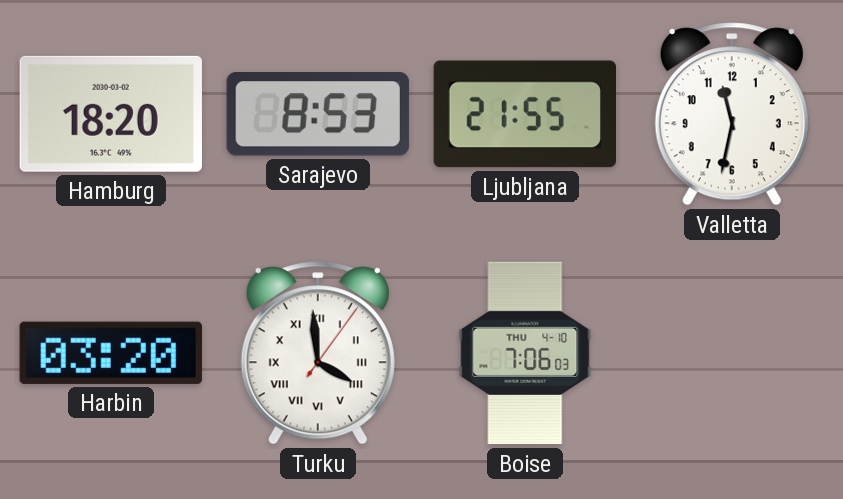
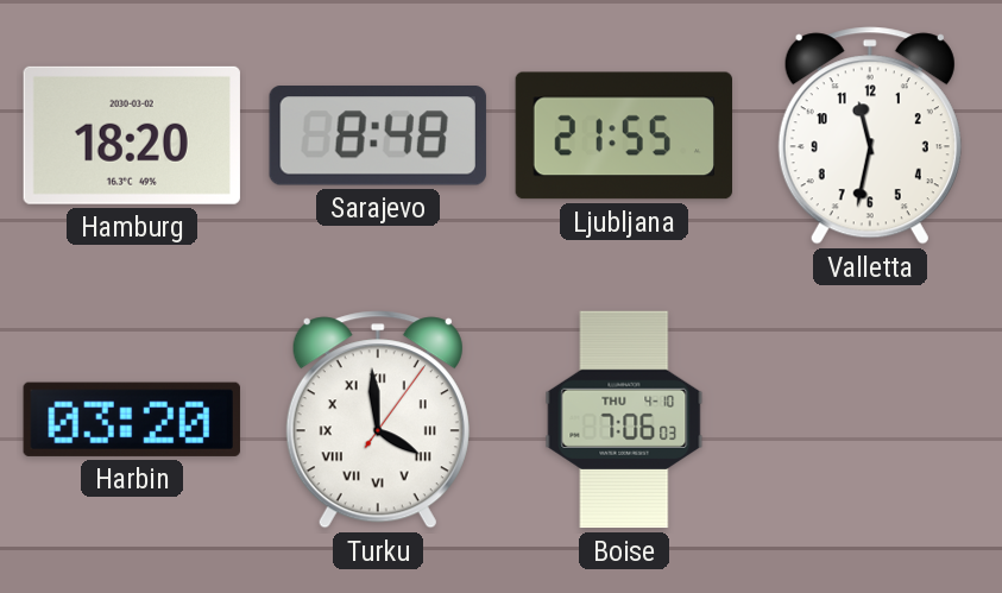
Sarajevo: 8:53 -> 8:48
